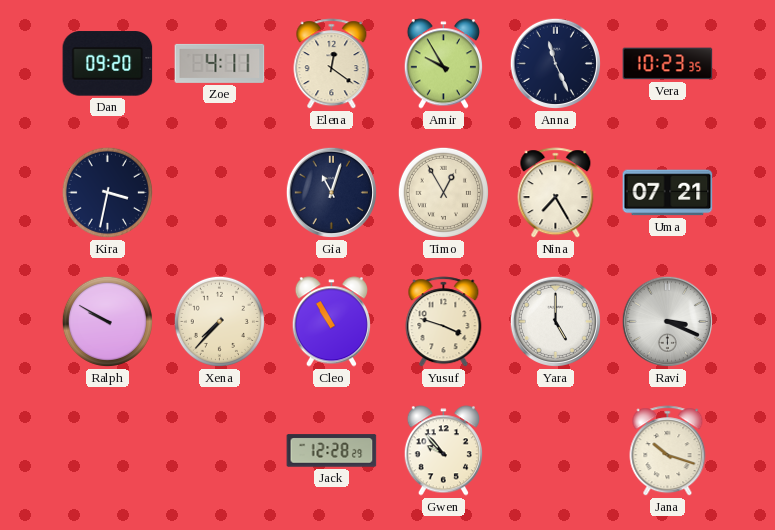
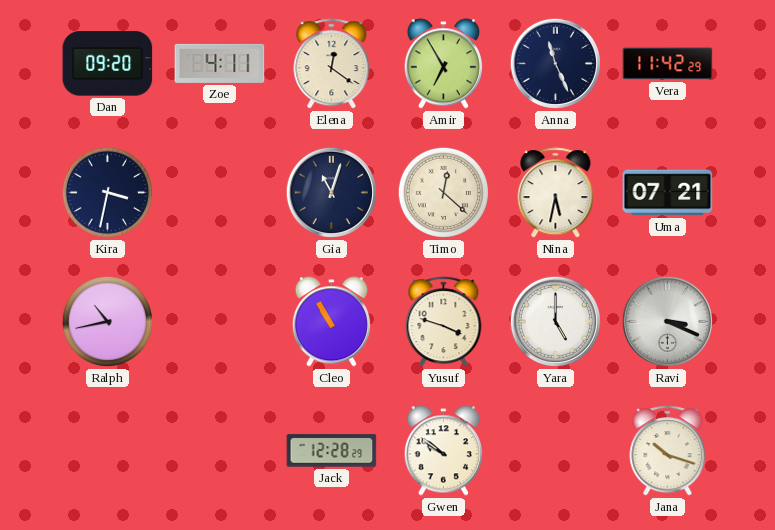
Amir: 9:55 -> 6:55
Vera: 10:23 -> 11:42
Timo: 12:55 -> 12:22
Nina: 7:25 -> 5:32
Ralph: 9:50 -> 10:43
Xena: 7:37 -> none
Gwen: 9:53 -> 9:51
